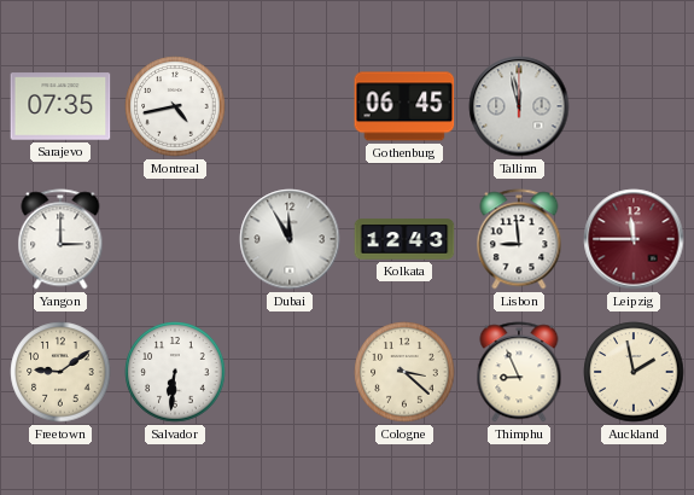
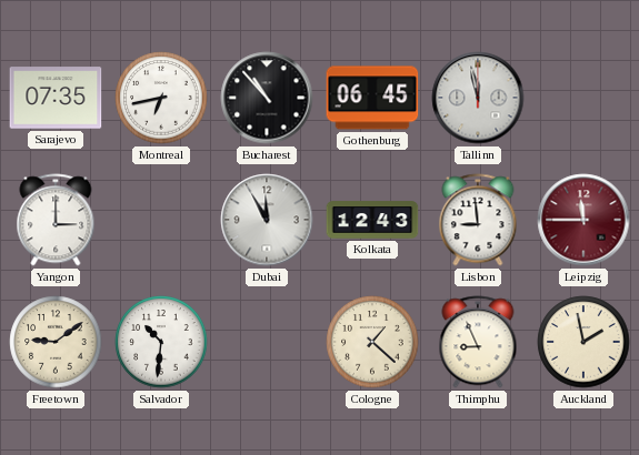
Montreal: 4:43 -> 6:43
Bucharest: none -> 10:53
Salvador: 6:31 -> 10:31
Cologne: 3:22 -> 1:22
